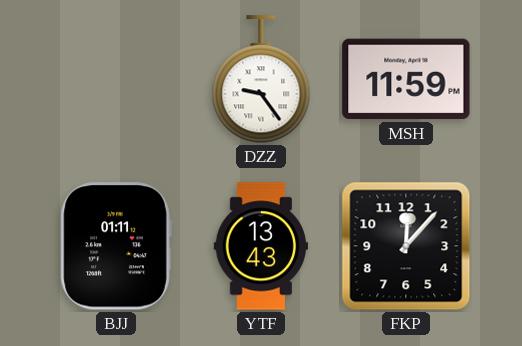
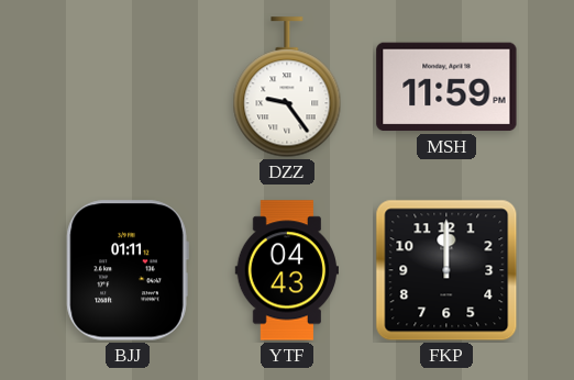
YTF: 13:43 -> 04:43
FKP: 12:07 -> 12:00
